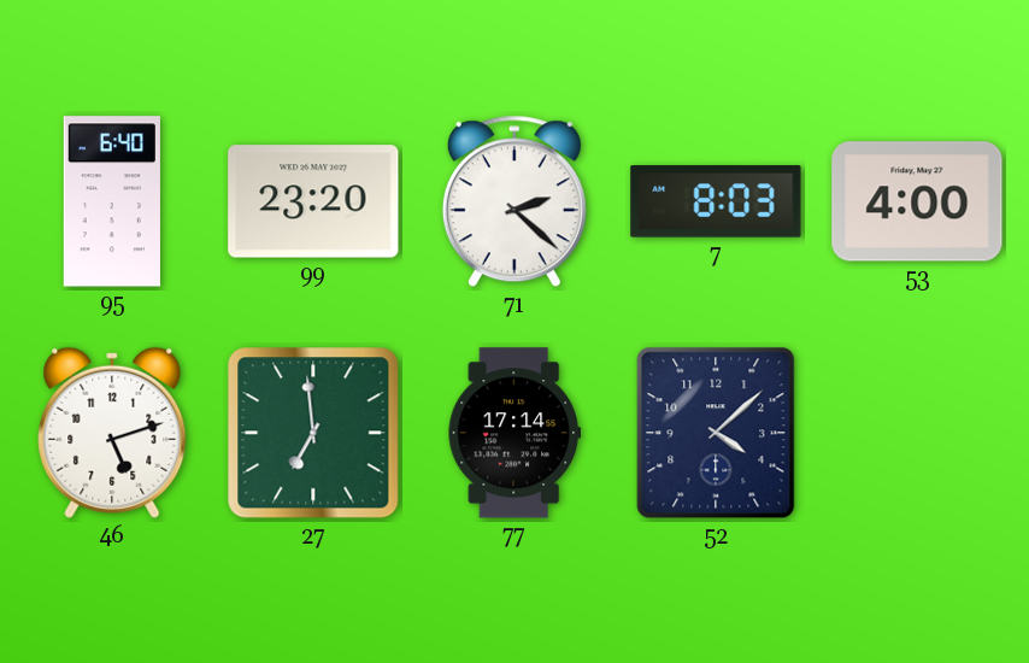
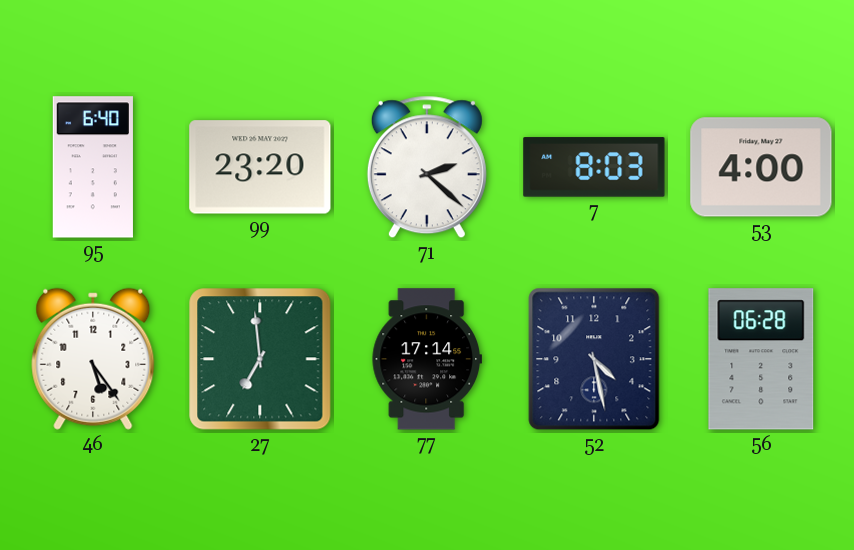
46: 5:12 -> 5:24
52: 4:08 -> 4:28
56: none -> 06:28
